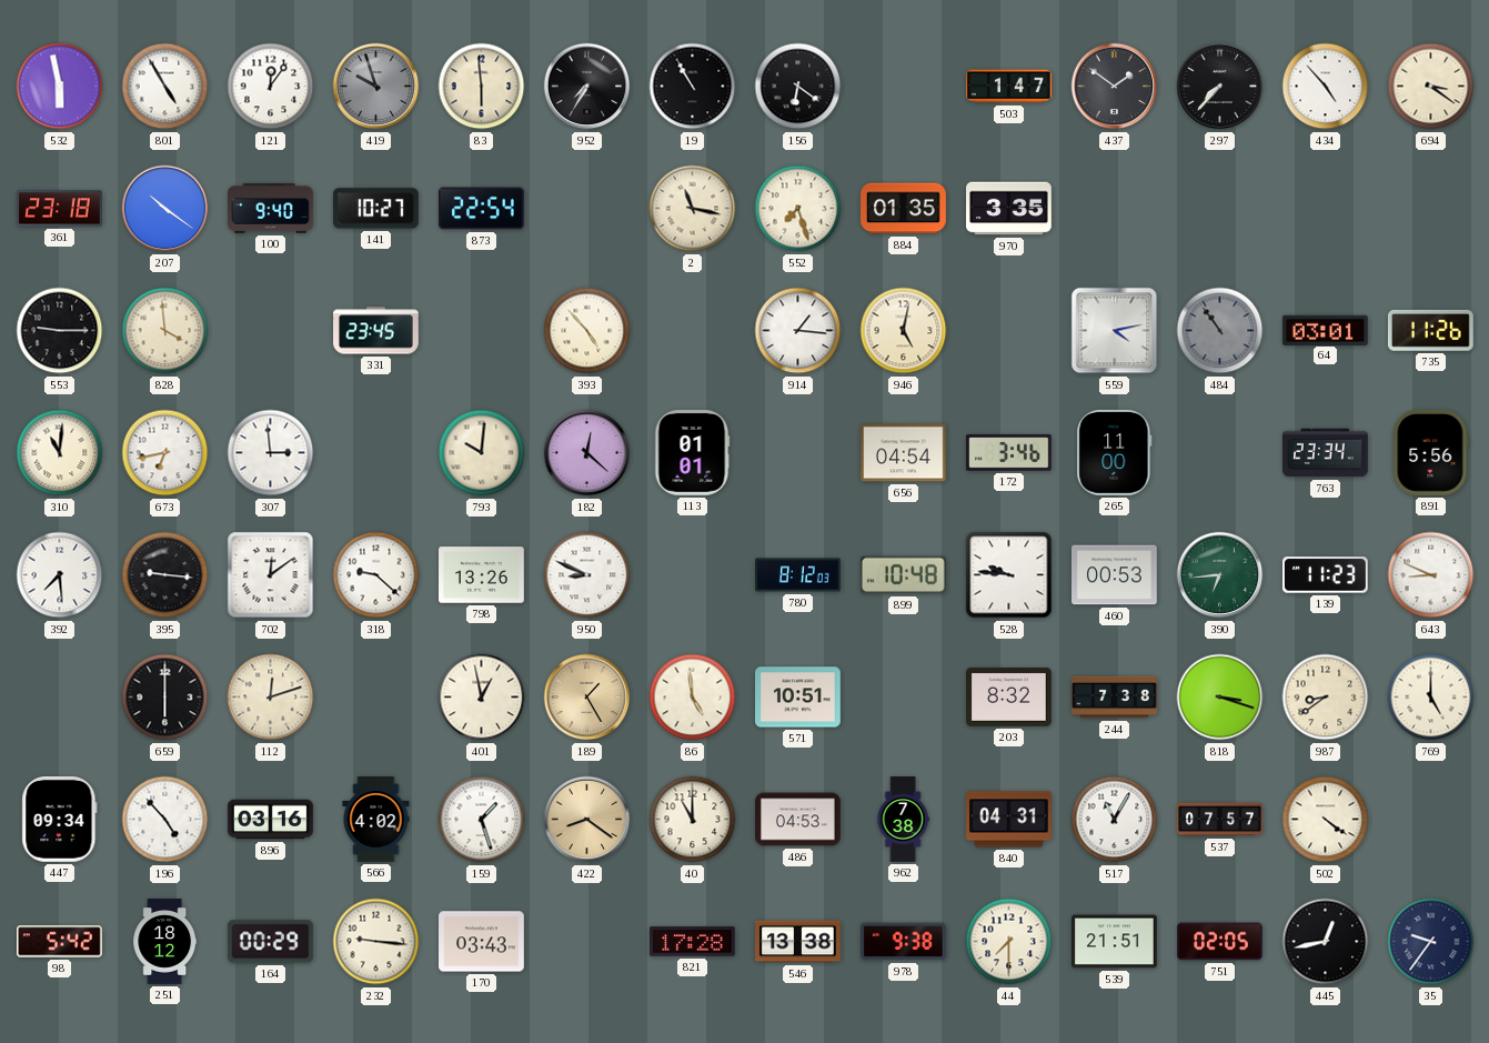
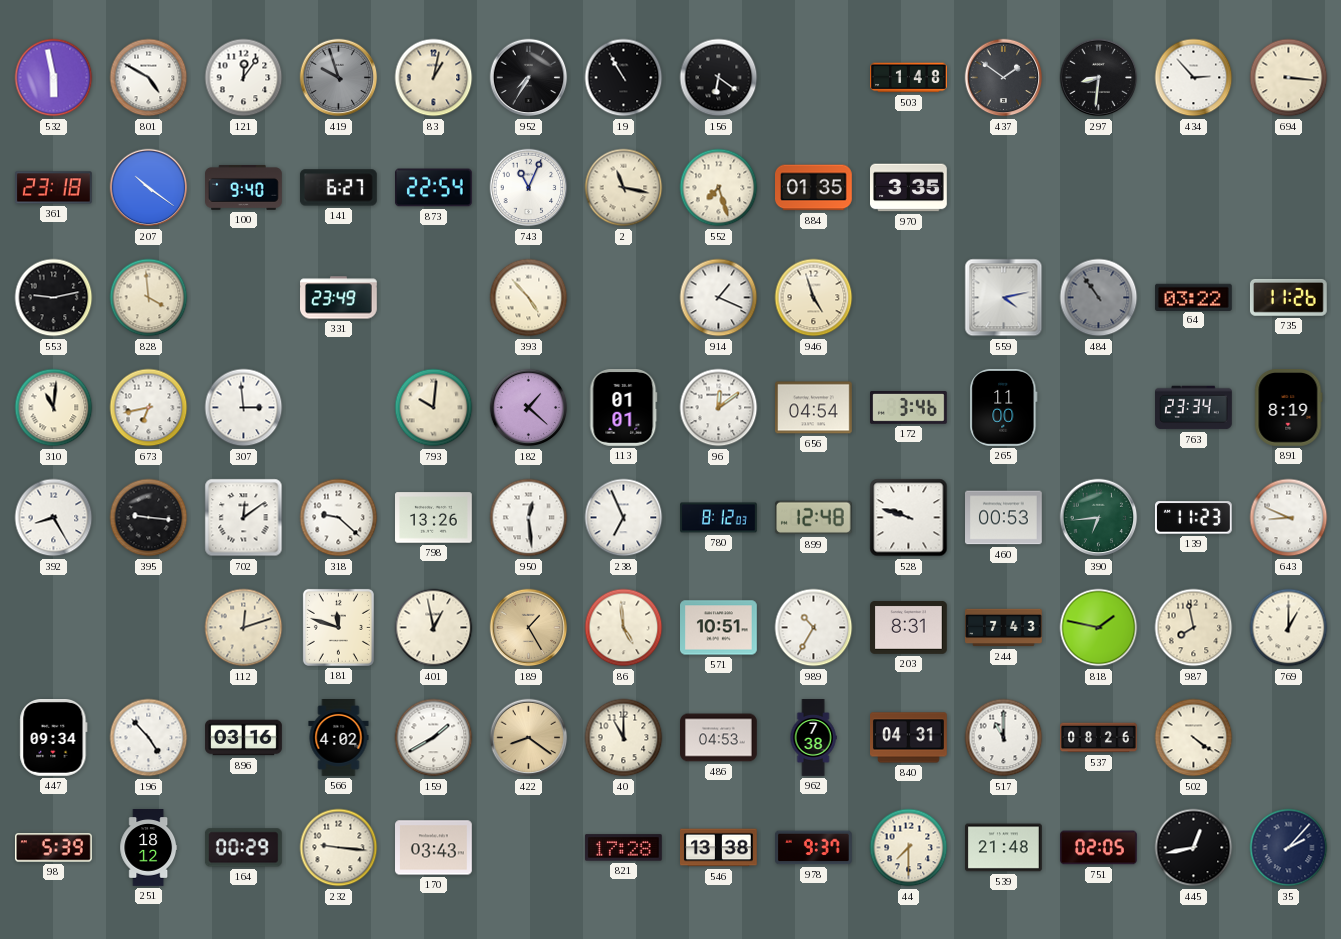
801: 4:55 -> 4:50
83: 5:59 -> 1:02
503: 1:47 -> 1:48
297: 7:37 -> 8:31
434: 4:53 -> 2:53
694: 3:21 -> 3:16
141: 10:27 -> 6:27
743: none -> 11:04
553: 9:15 -> 9:13
331: 23:45 -> 23:49
914: 1:16 -> 1:19
946: 5:02 -> 4:57
64: 03:01 -> 03:22
182: 12:22 -> 1:22
96: none -> 12:09
891: 5:56 -> 8:19
392: 7:29 -> 8:25
950: 8:49 -> 12:29
238: none -> 6:56
899: 10:48 -> 12:48
528: 9:46 -> 9:48
659: 6:00 -> none
181: none -> 11:48
989: none -> 10:35
203: 8:32 -> 8:31
244: 7:38 -> 7:43
818: 3:18 -> 1:47
987: 8:39 -> 7:58
769: 5:00 -> 1:00
159: 1:27 -> 1:40
517: 11:05 -> 11:00
537: 07:57 -> 08:26
98: 5:42 -> 5:39
978: 9:38 -> 9:37
539: 21:51 -> 21:48
35: 9:36 -> 2:07
